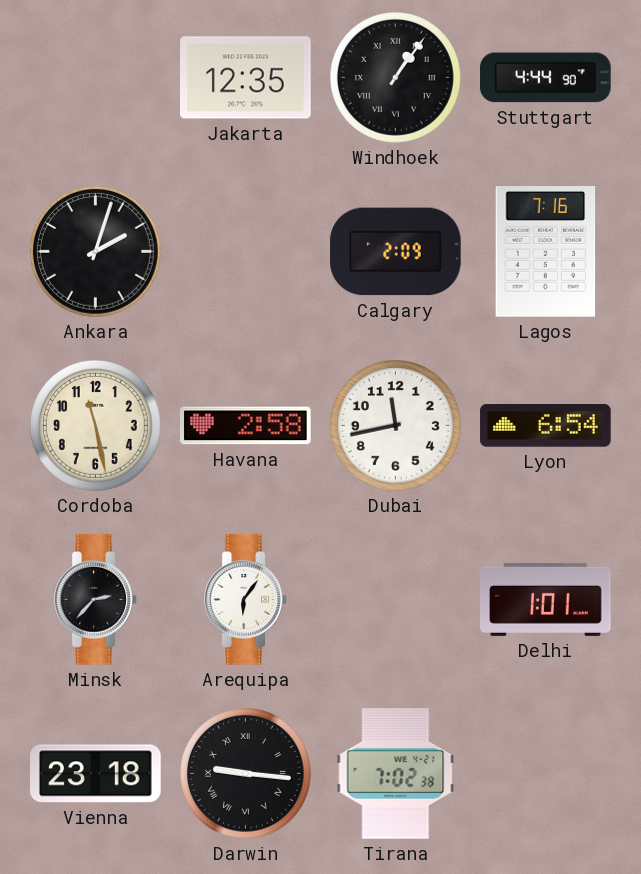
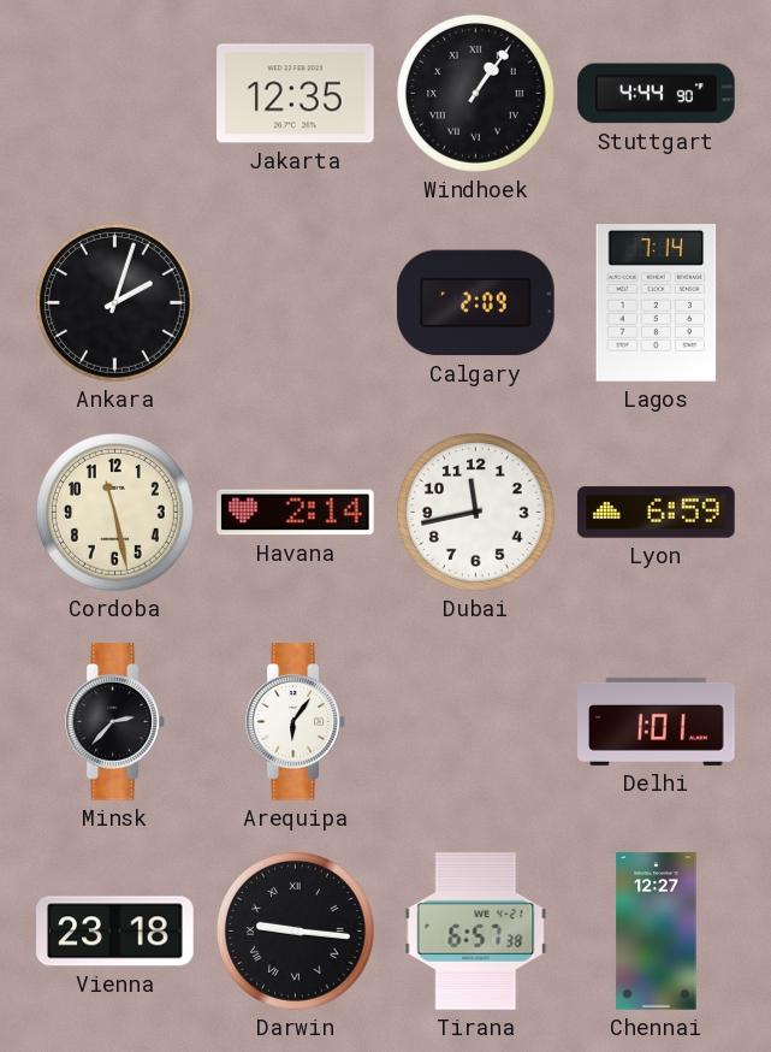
Lagos: 7:16 -> 7:14
Havana: 2:58 -> 2:14
Lyon: 6:54 -> 6:59
Tirana: 7:02 -> 6:57
Chennai: none -> 12:27
